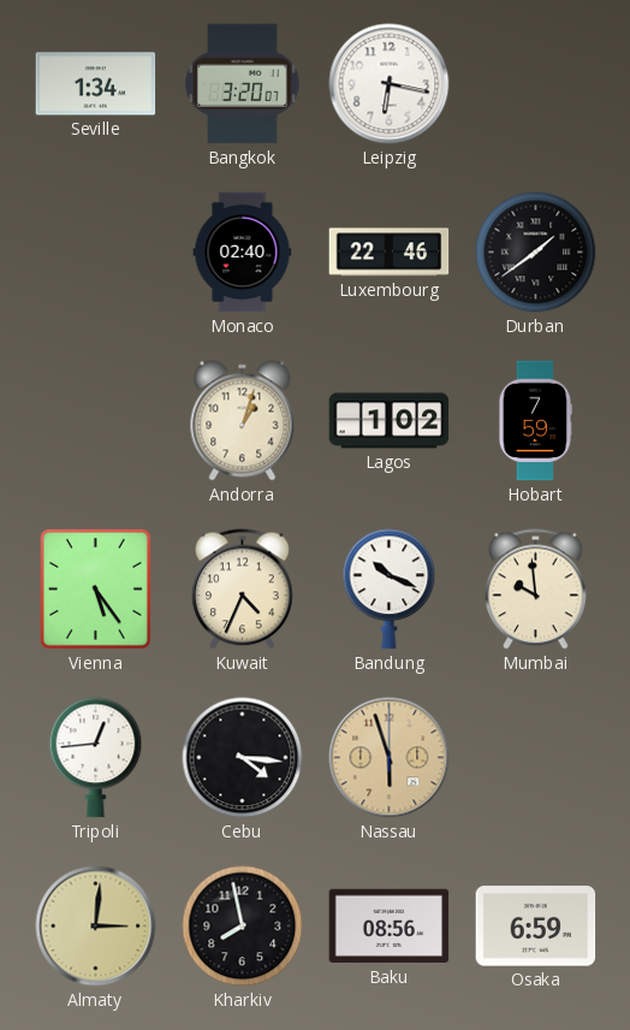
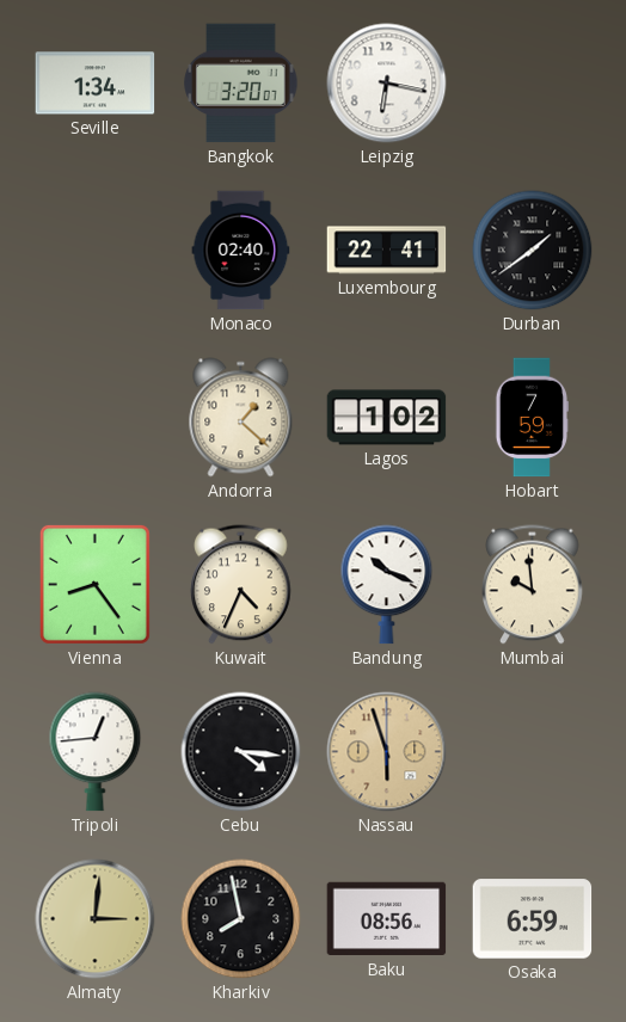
Luxembourg: 22:46 -> 22:41
Andorra: 1:03 -> 1:22
Vienna: 5:24 -> 8:24
